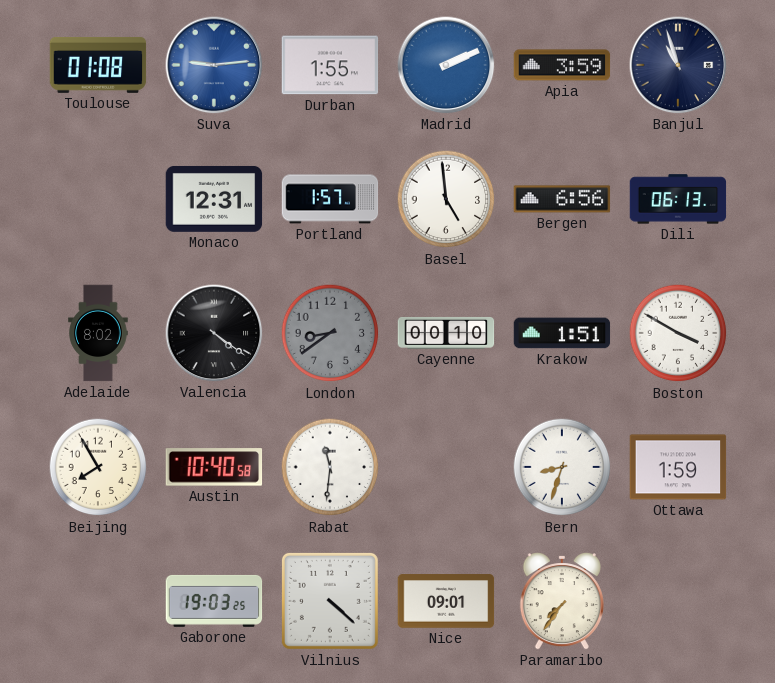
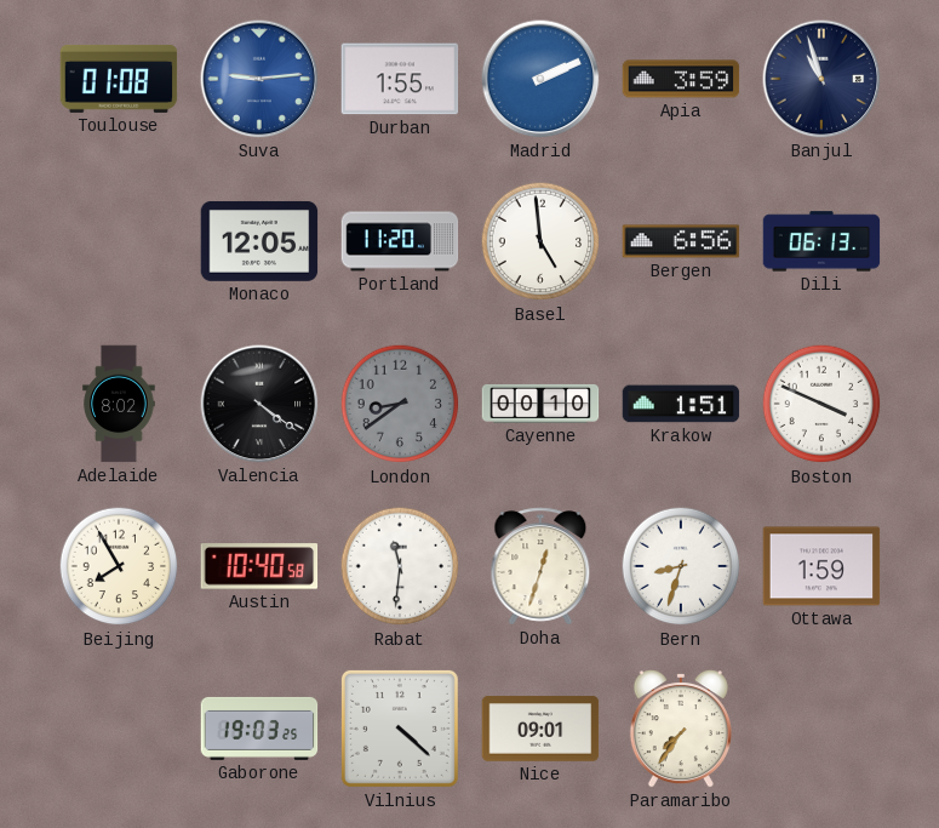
Monaco: 12:31 -> 12:05
Portland: 1:57 -> 11:20
Boston: 3:50 -> 3:49
Doha: none -> 12:33
